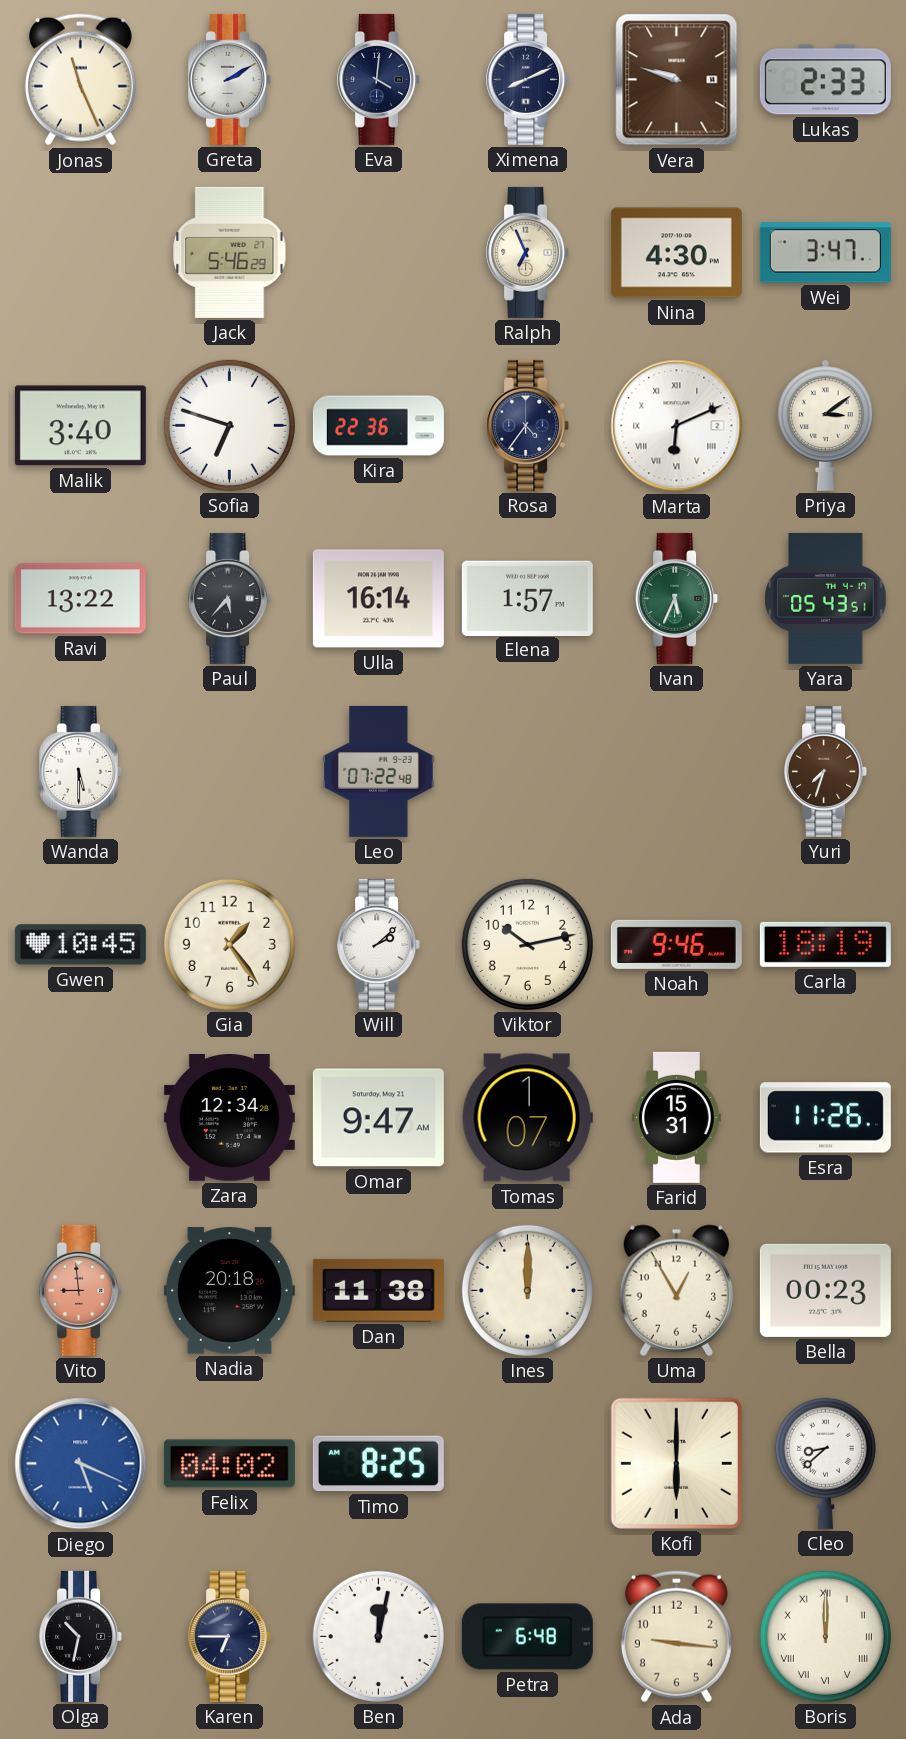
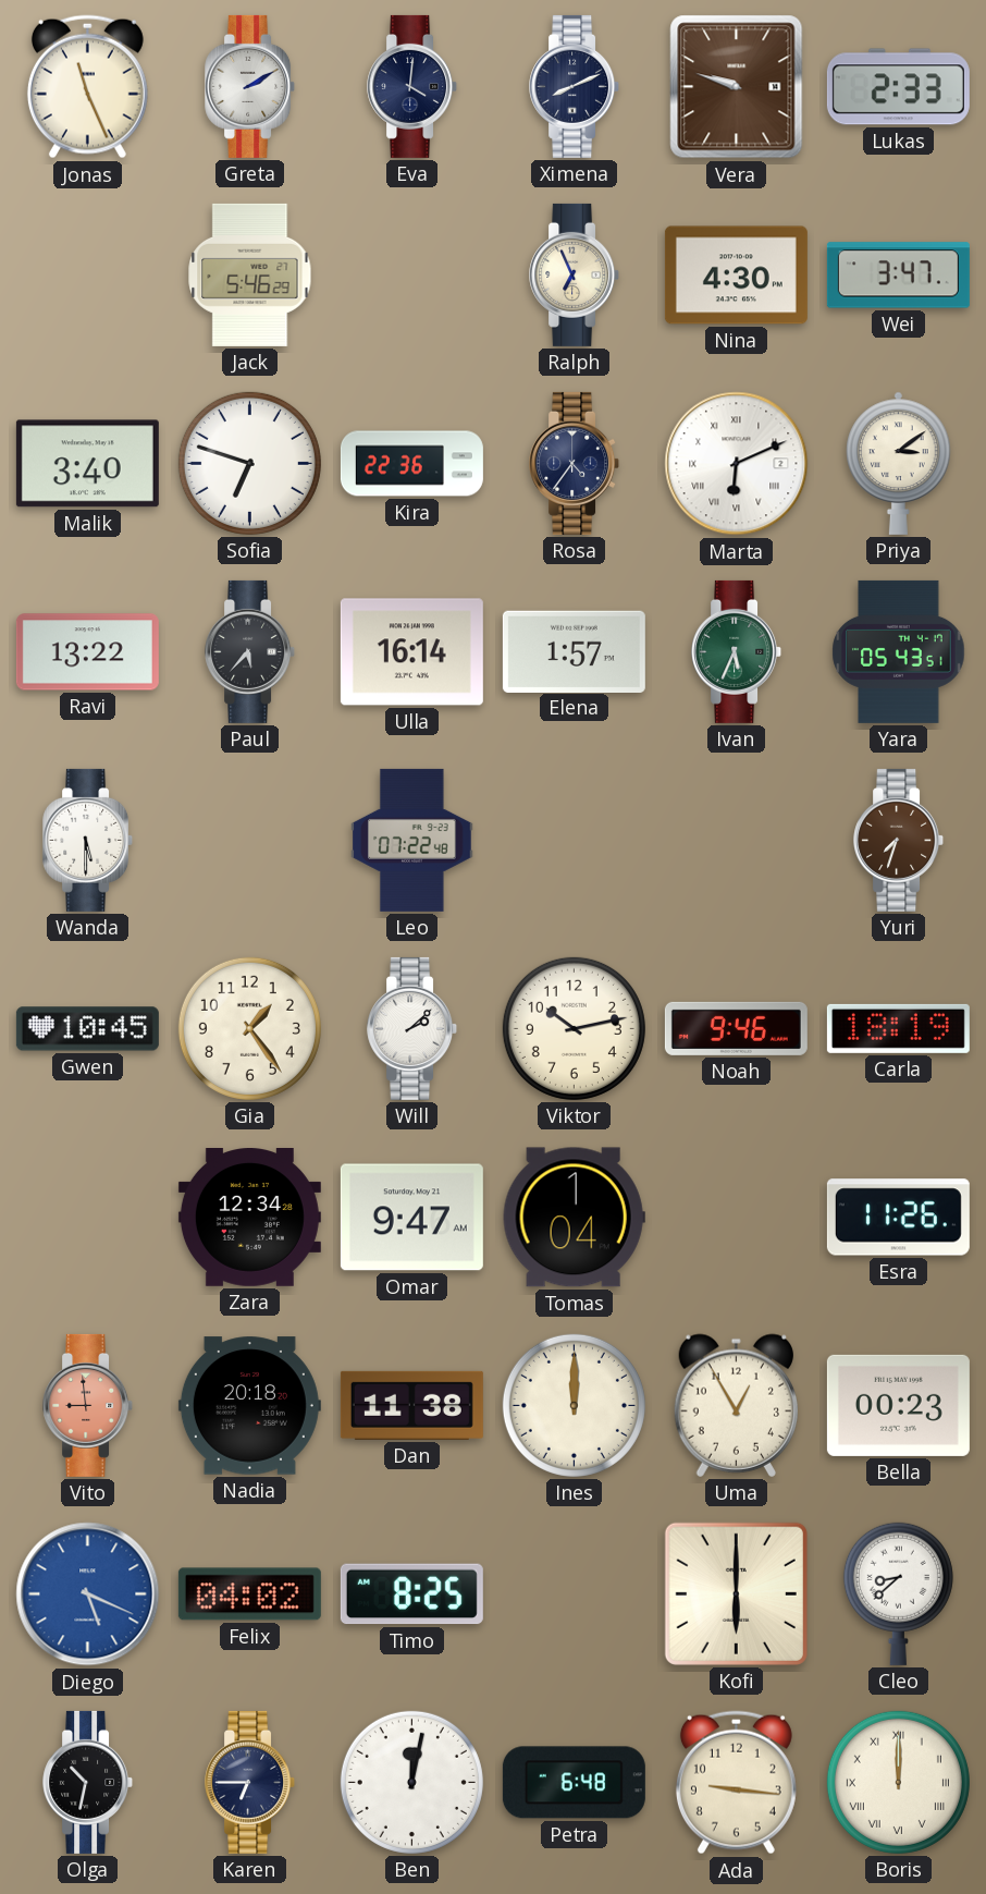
Tomas: 1:07 -> 1:04
Farid: 15:31 -> none
